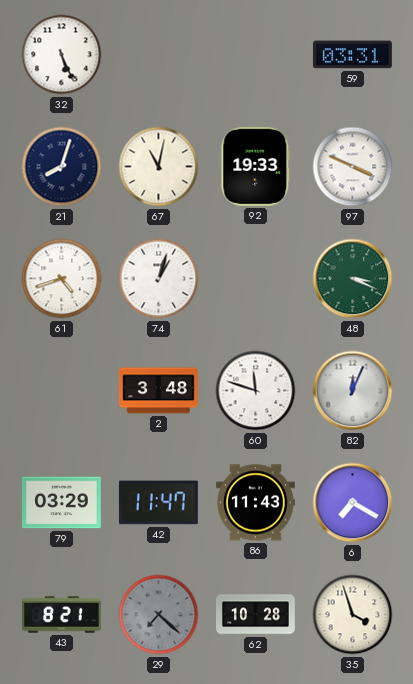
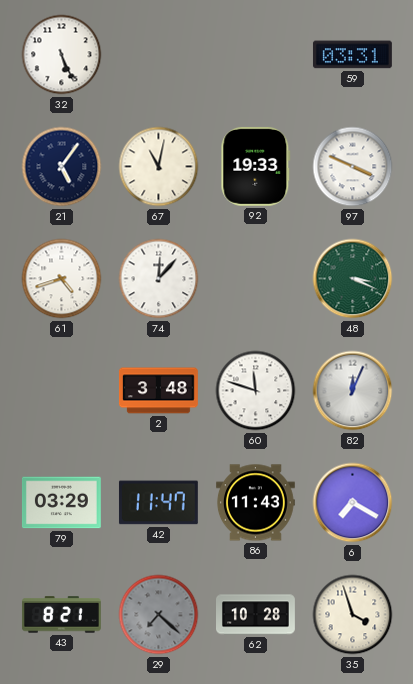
21: 8:03 -> 5:06
74: 1:03 -> 12:07
